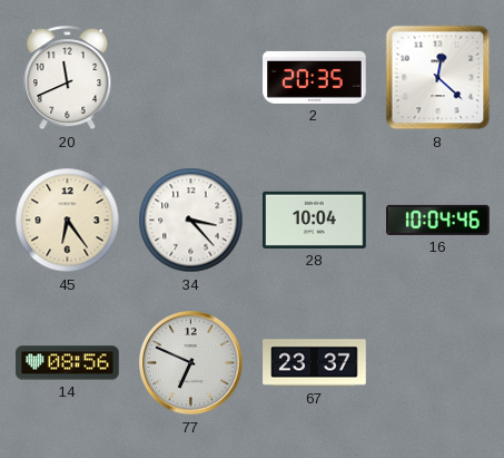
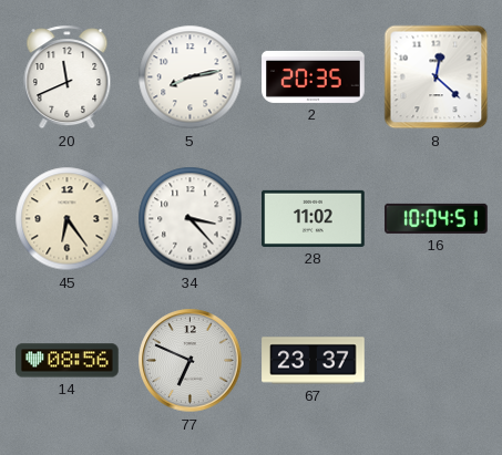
5: none -> 8:13
28: 10:04 -> 11:02
16: 10:04:46 -> 10:04:51
